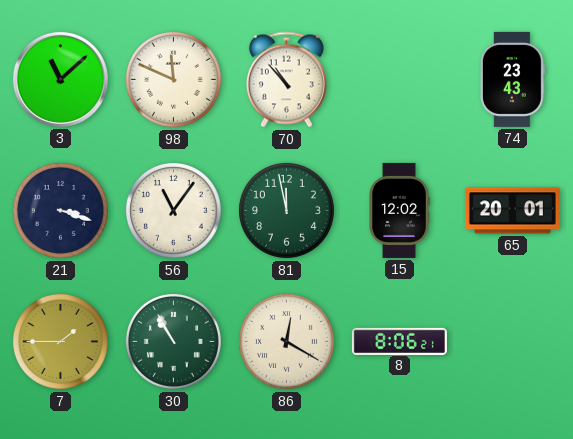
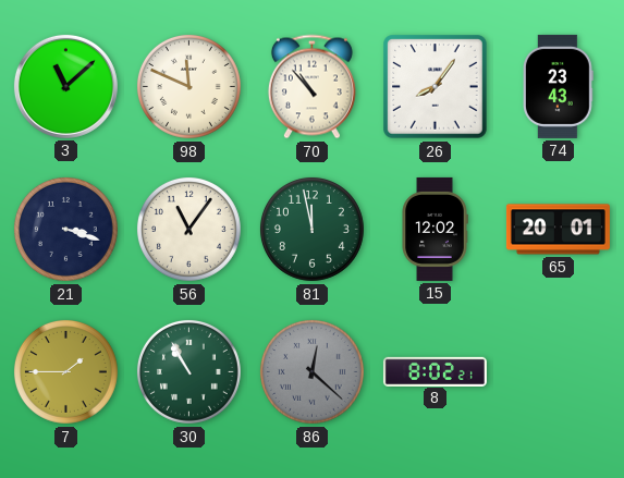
26: none -> 8:06
86: 12:20 -> 12:22
86 dial: cream -> grey
8: 8:06 -> 8:02
